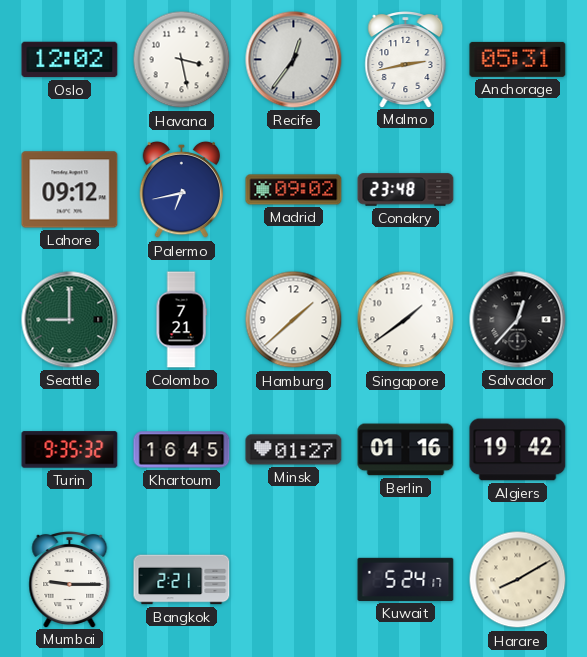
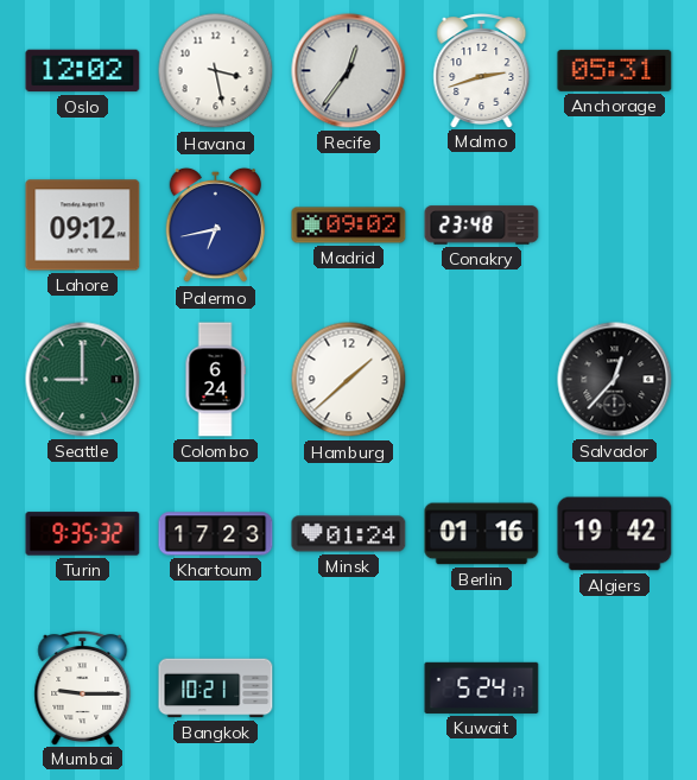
Malmo: 2:43 -> 2:42
Colombo: 7:21 -> 6:24
Singapore: 1:39 -> none
Khartoum: 16:45 -> 17:23
Minsk: 01:27 -> 01:24
Bangkok: 2:21 -> 10:21
Harare: 8:10 -> none
